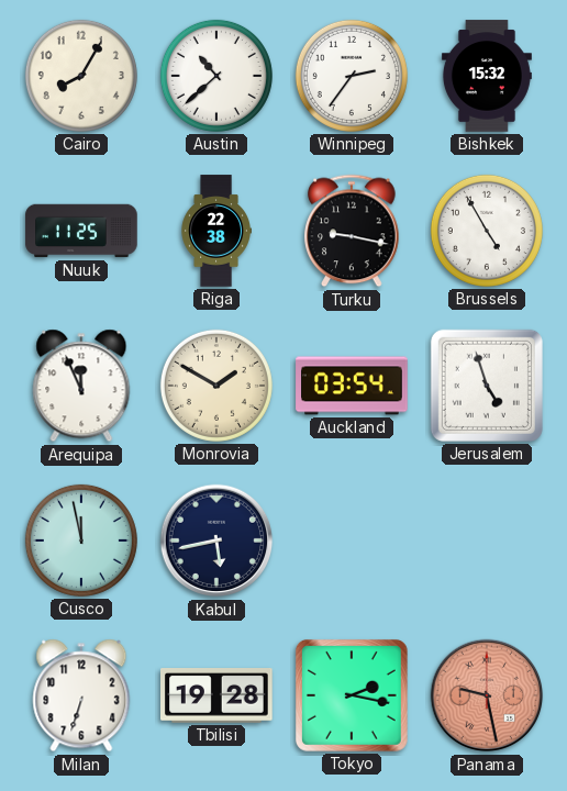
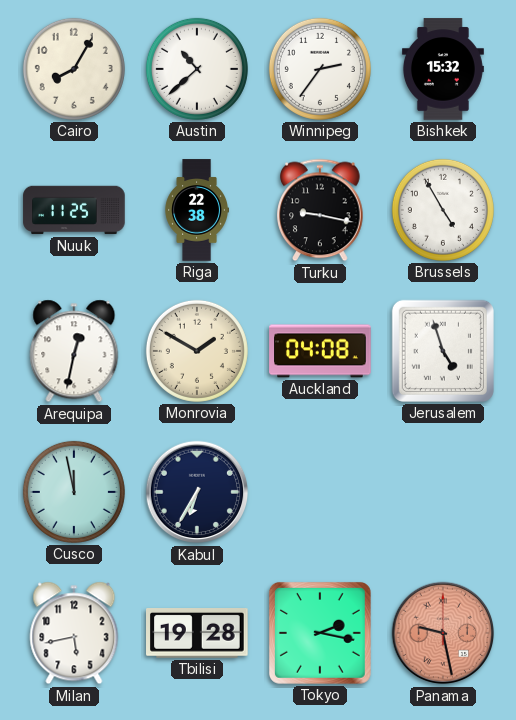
Arequipa: 11:56 -> 12:32
Auckland: 03:54 -> 04:08
Kabul: 5:43 -> 6:35
Milan: 6:33 -> 5:43
